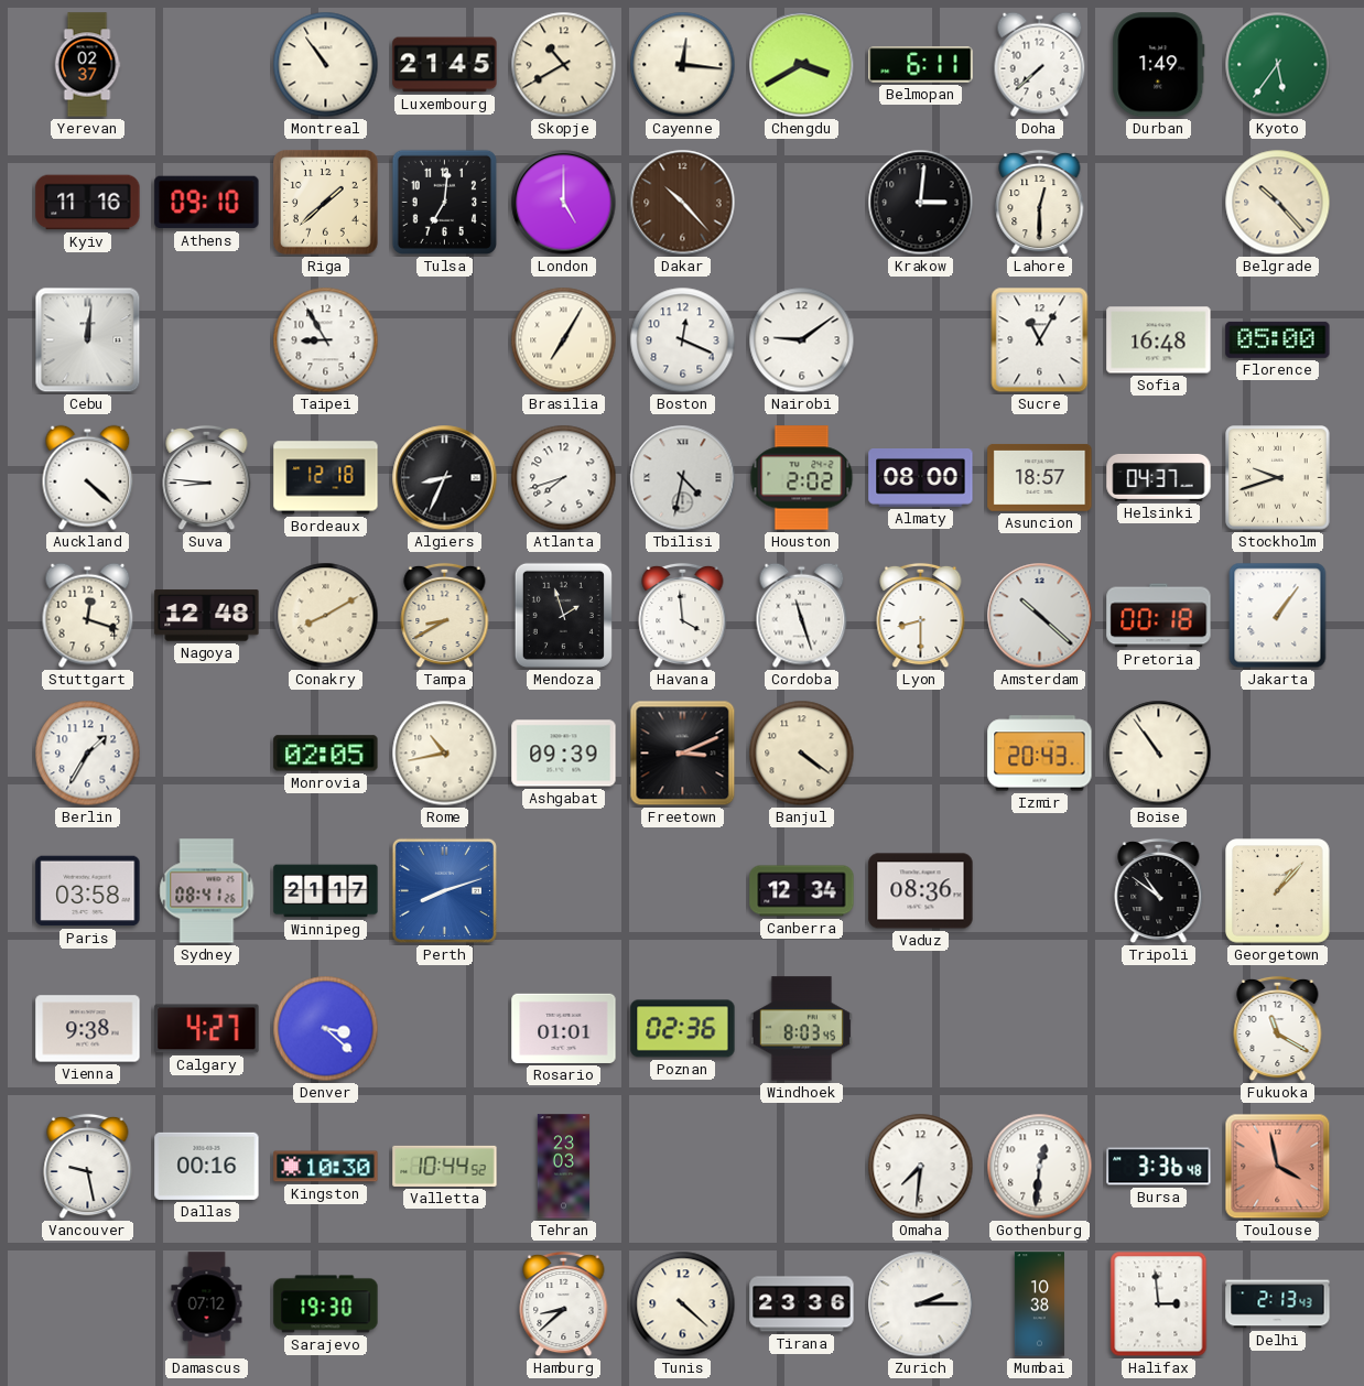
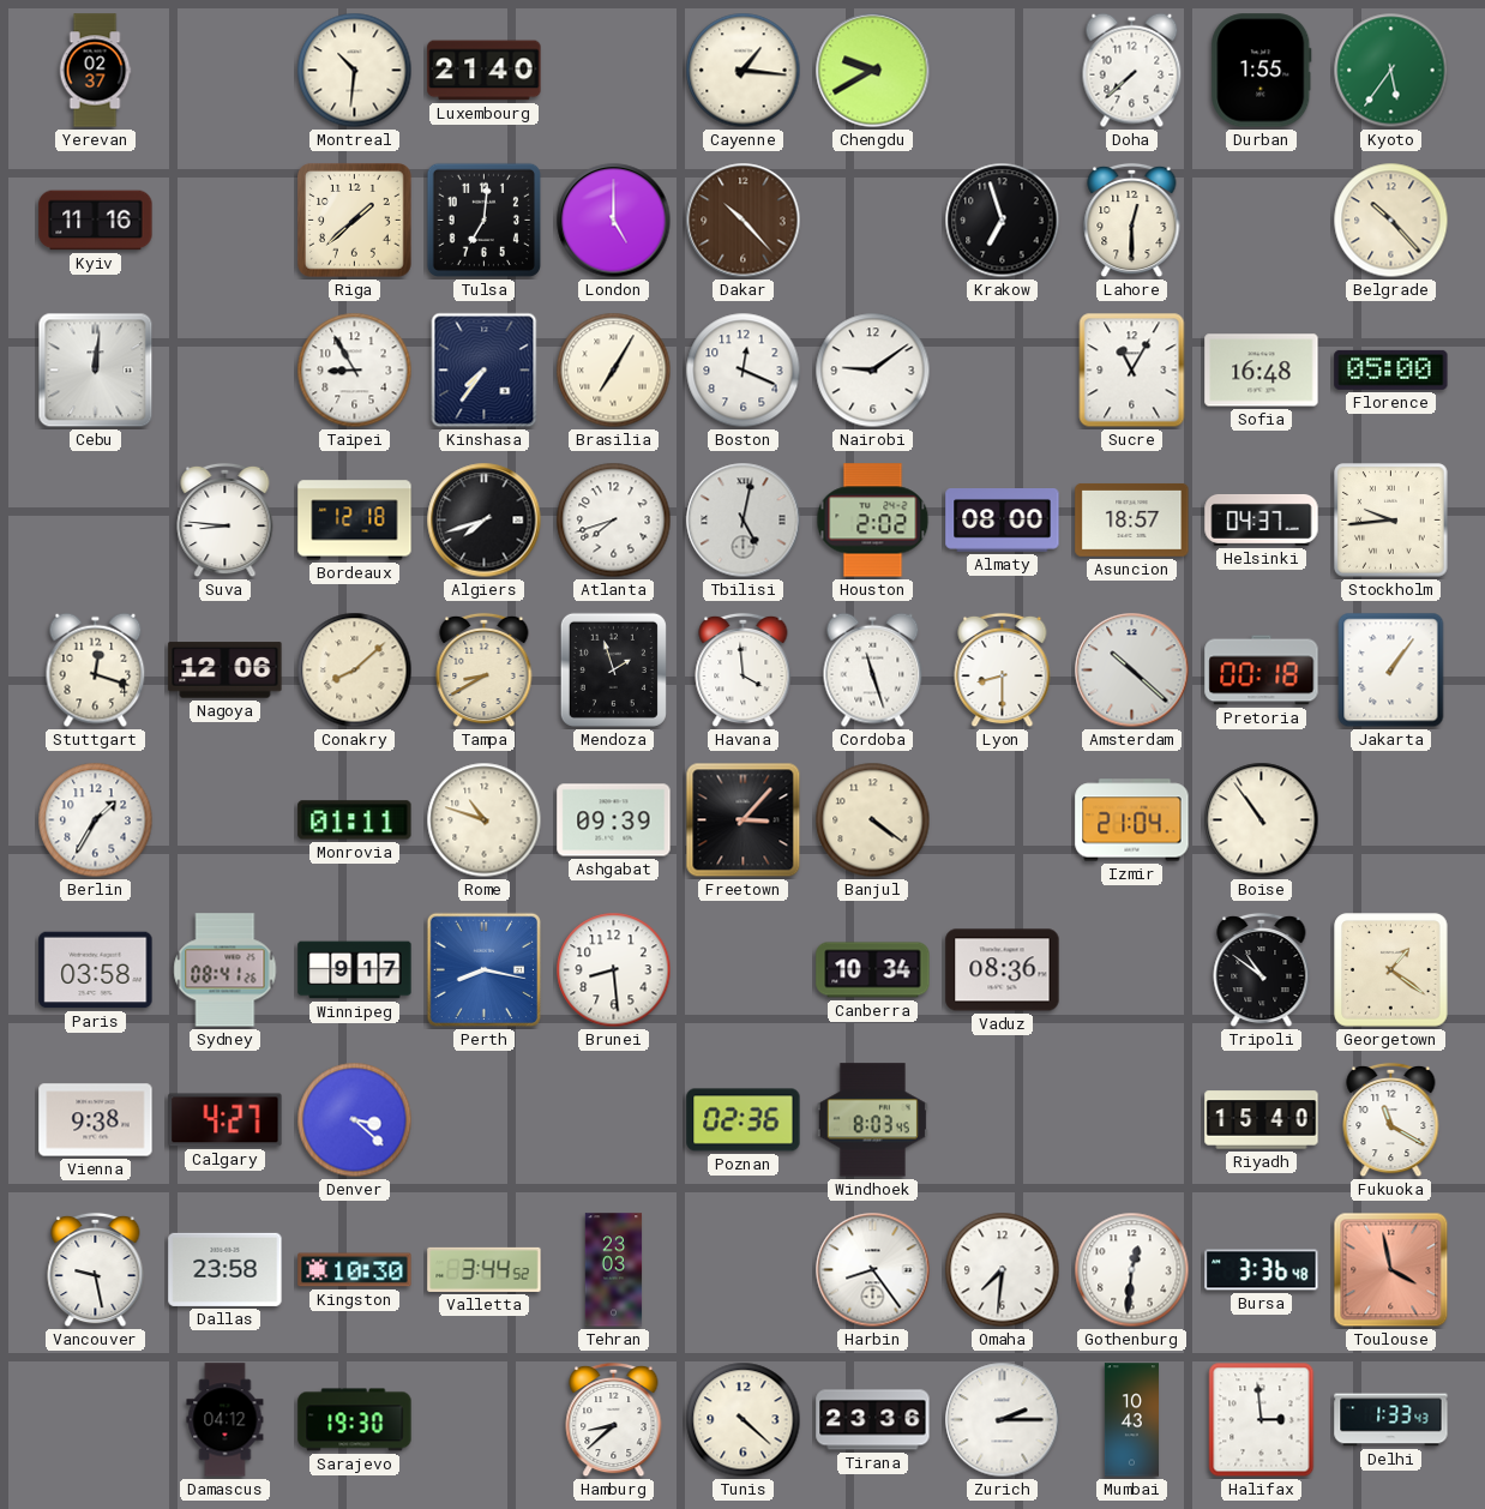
Montreal: 10:54 -> 10:31
Luxembourg: 21:45 -> 21:40
Skopje: 10:40 -> none
Cayenne: 12:16 -> 1:16
Chengdu: 3:40 -> 9:40
Belmopan: 6:11 -> none
Durban: 1:49 -> 1:55
Athens: 09:10 -> none
Krakow: 3:01 -> 6:57
Kinshasa: none -> 7:36
Auckland: 4:22 -> none
Algiers: 8:34 -> 7:42
Tbilisi: 4:32 -> 5:02
Stockholm: 9:42 -> 9:44
Nagoya: 12:48 -> 12:06
Conakry: 8:10 -> 8:08
Monrovia: 02:05 -> 01:11
Rome: 10:43 -> 10:48
Freetown: 3:11 -> 3:07
Izmir: 20:43 -> 21:04
Winnipeg: 21:17 -> 9:17
Perth: 8:12 -> 8:17
Brunei: none -> 8:29
Canberra: 12:34 -> 10:34
Georgetown: 1:07 -> 1:21
Rosario: 01:01 -> none
Riyadh: none -> 15:40
Dallas: 00:16 -> 23:58
Valletta: 10:44 -> 3:44
Harbin: none -> 8:24
Damascus: 07:12 -> 04:12
Mumbai: 10:38 -> 10:43
Delhi: 2:13 -> 1:33
